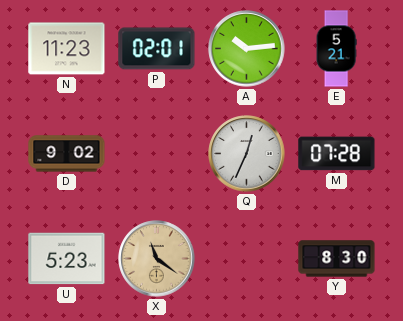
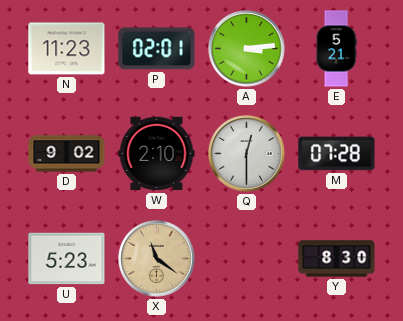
A: 10:14 -> 3:14
W: none -> 2:10
Q: 12:34 -> 12:30
